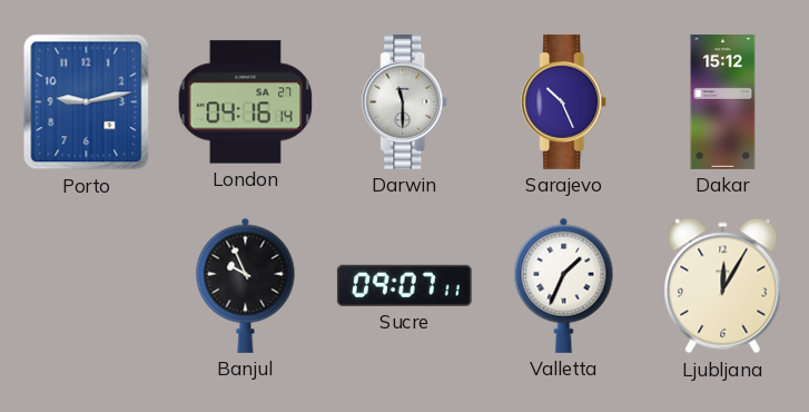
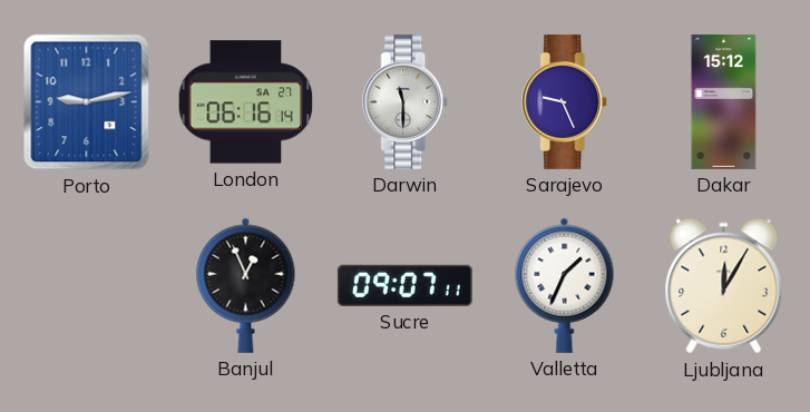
London: 04:16 -> 06:16
Sarajevo: 10:26 -> 9:26
Banjul: 9:56 -> 12:56
